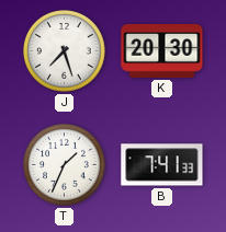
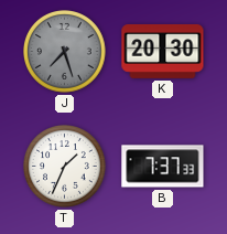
J dial: white -> grey
B: 7:41 -> 7:37
